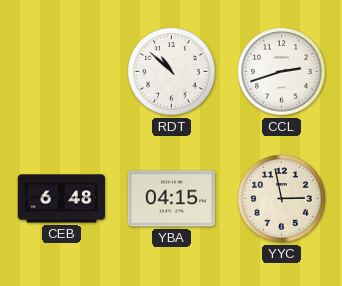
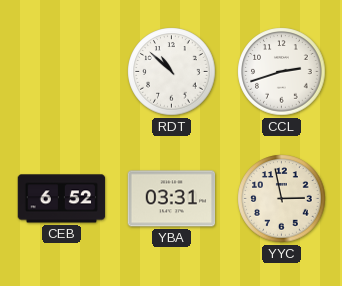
CEB: 6:48 -> 6:52
YBA: 04:15 -> 03:31
